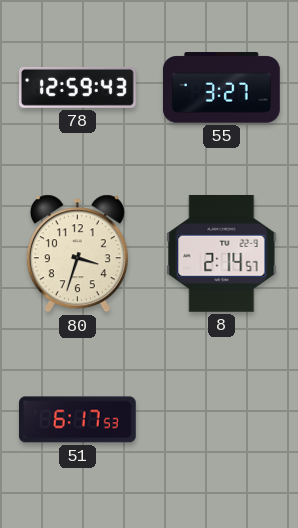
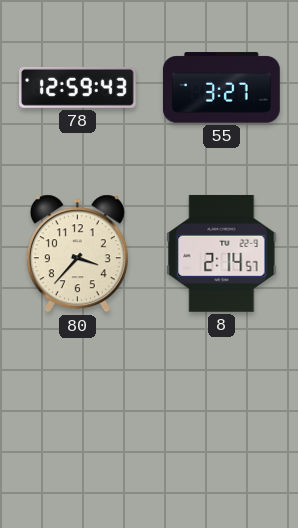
80: 3:33 -> 3:37
51: 6:17 -> none
